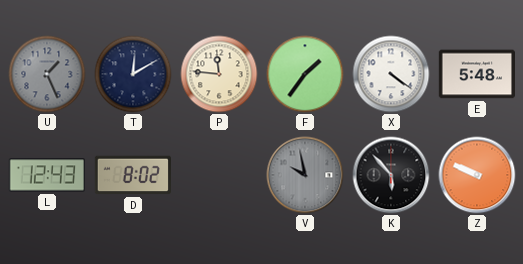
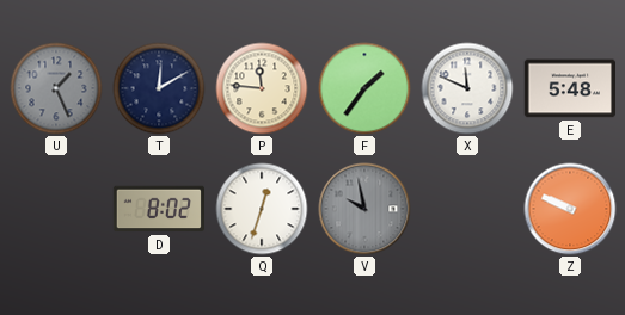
X: 4:21 -> 11:49
L: 12:43 -> none
Q: none -> 12:33
K: 5:53 -> none
